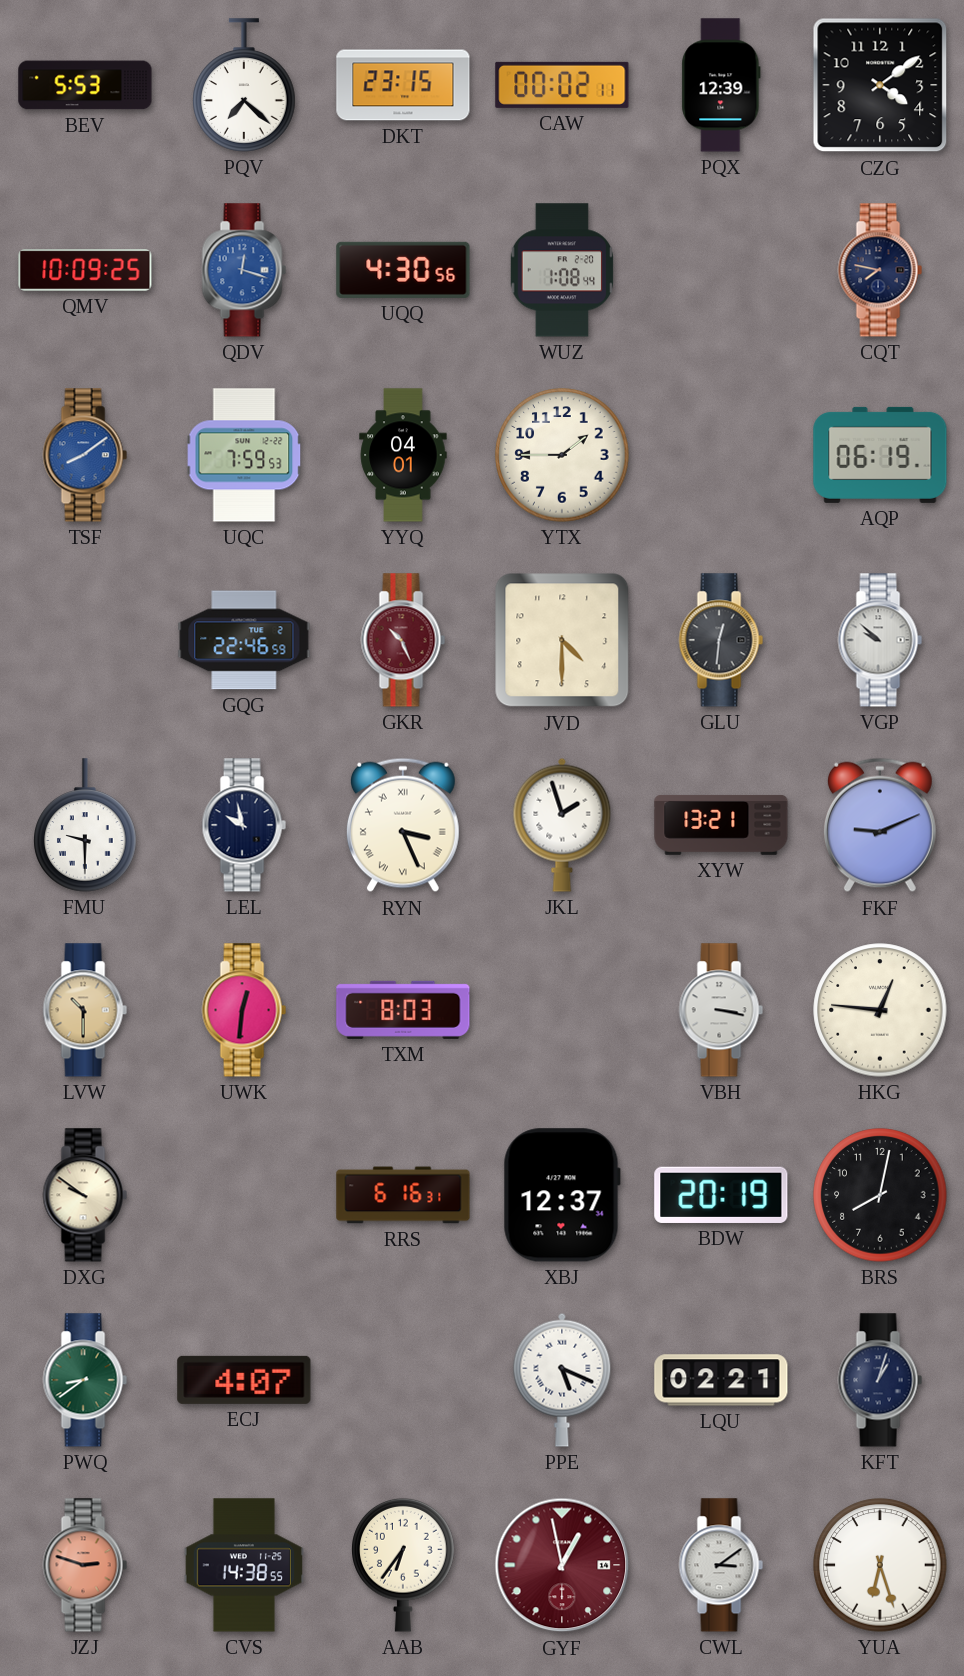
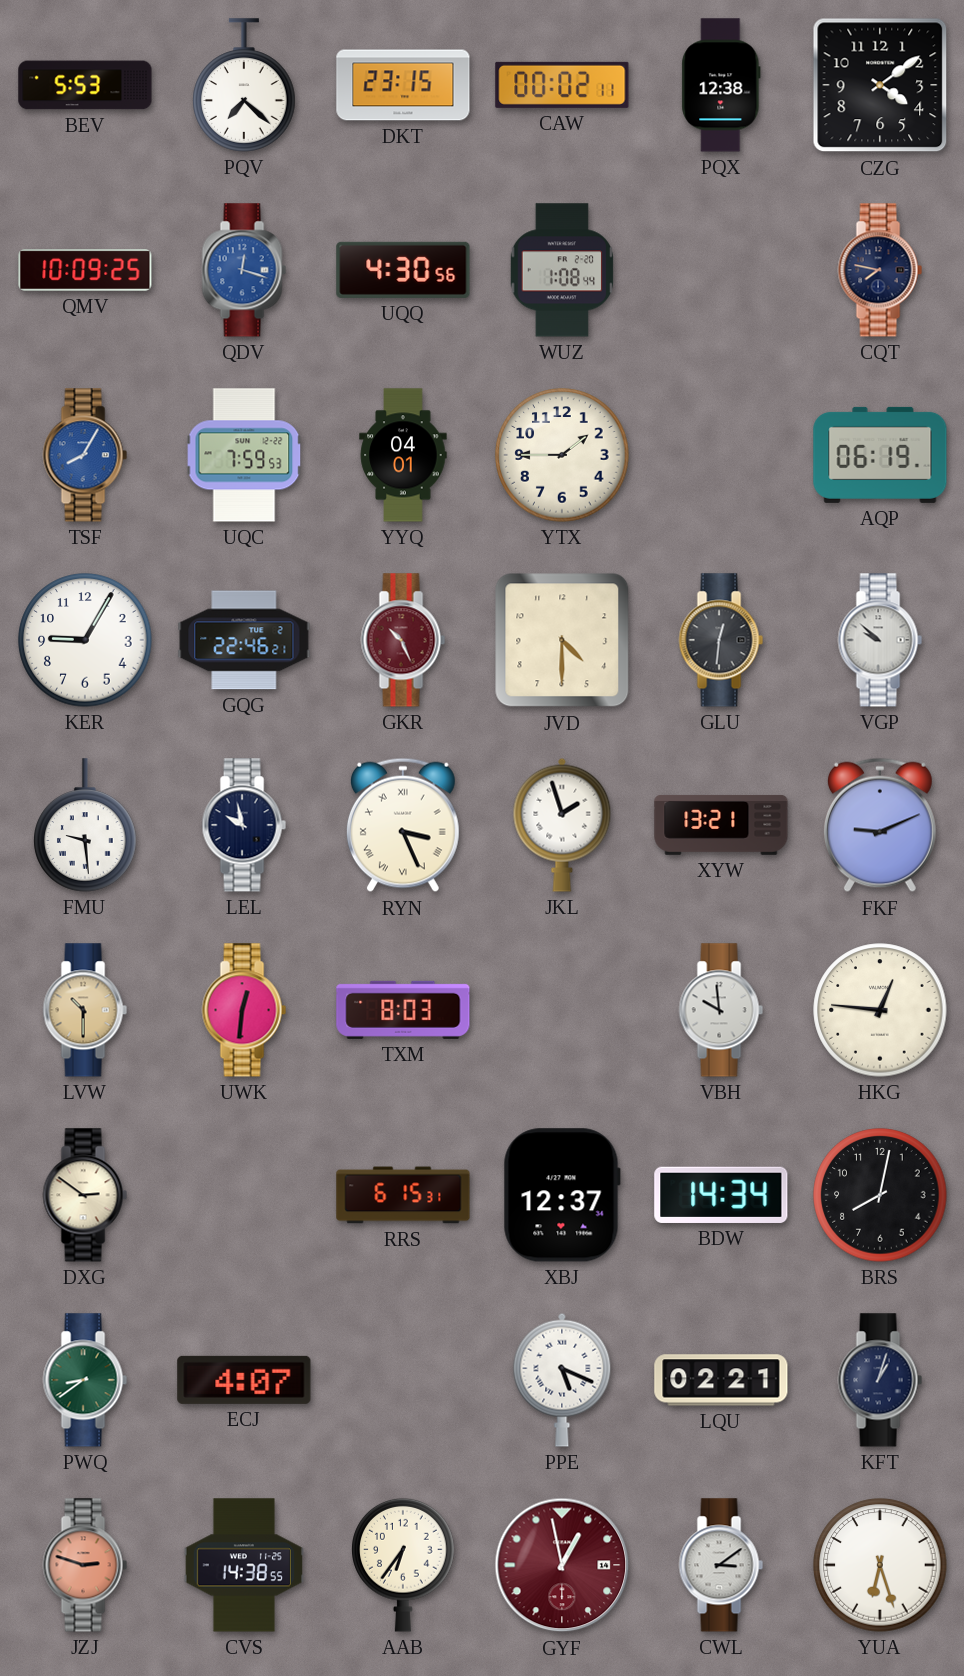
PQX: 12:39 -> 12:38
TSF: 8:09 -> 8:05
KER: none -> 9:05
GQG: 22:46:59 -> 22:46:21
FMU: 9:30 -> 9:29
VBH: 3:17 -> 9:59
DXG: 9:51 -> 2:51
RRS: 6:16 -> 6:15
BDW: 20:19 -> 14:34
